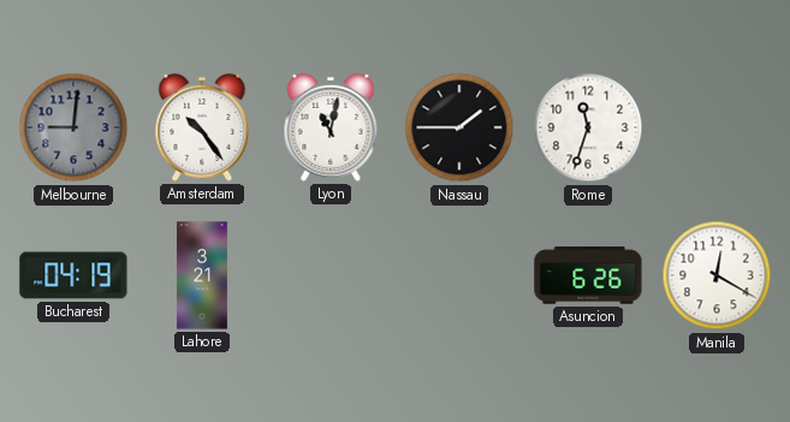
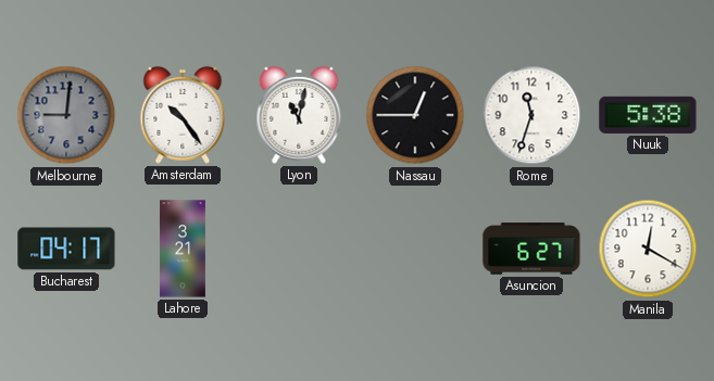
Nassau: 1:45 -> 12:45
Nuuk: none -> 5:38
Bucharest: 04:19 -> 04:17
Asuncion: 6:26 -> 6:27
